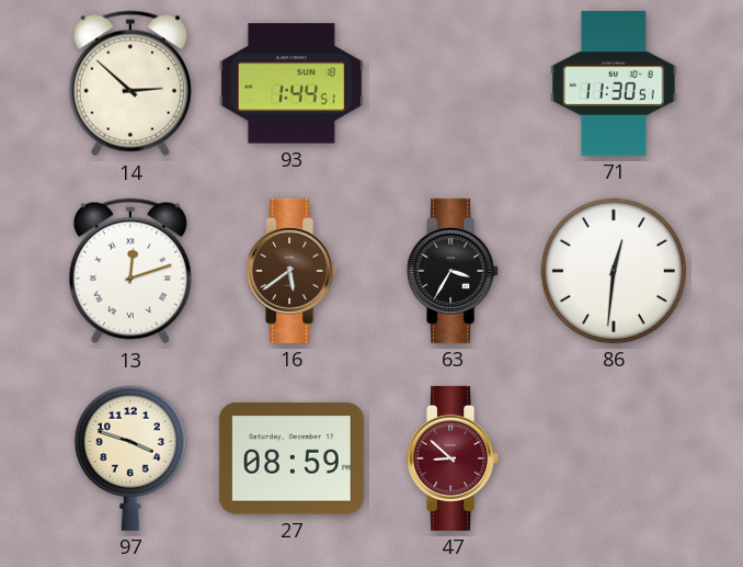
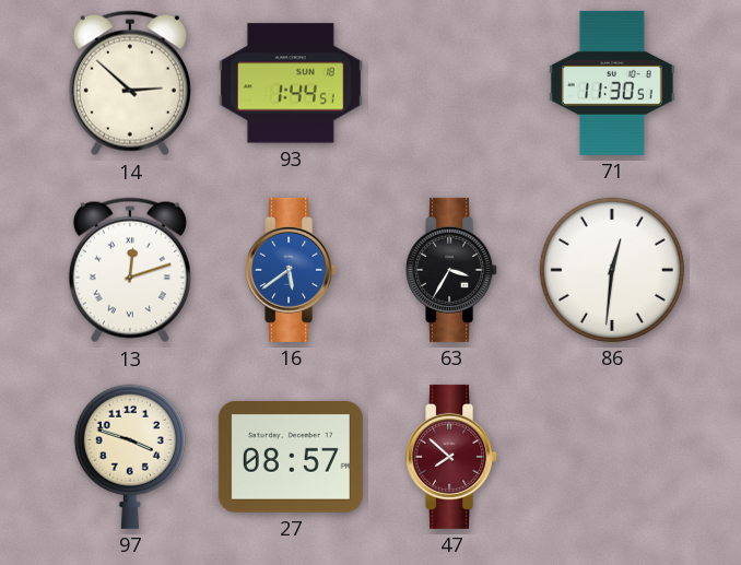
16 dial: brown -> blue
27: 08:59 -> 08:57
47: 8:52 -> 7:52
